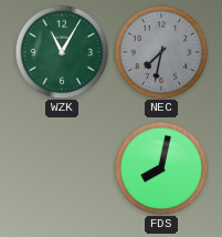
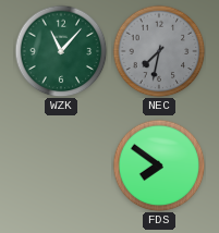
WZK: 11:05 -> 11:07
FDS: 8:02 -> 7:51
